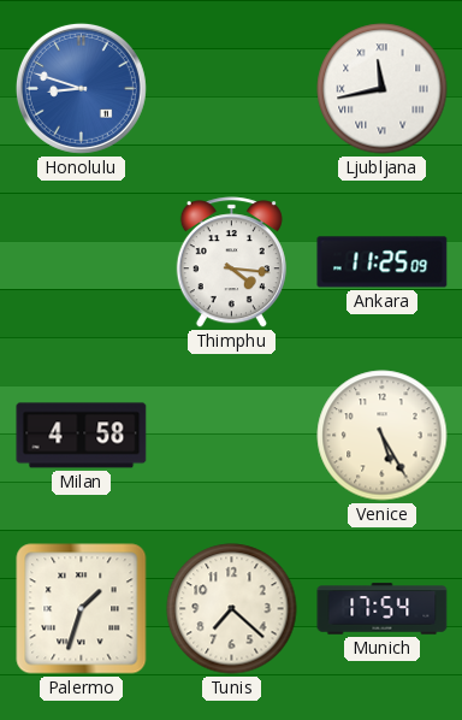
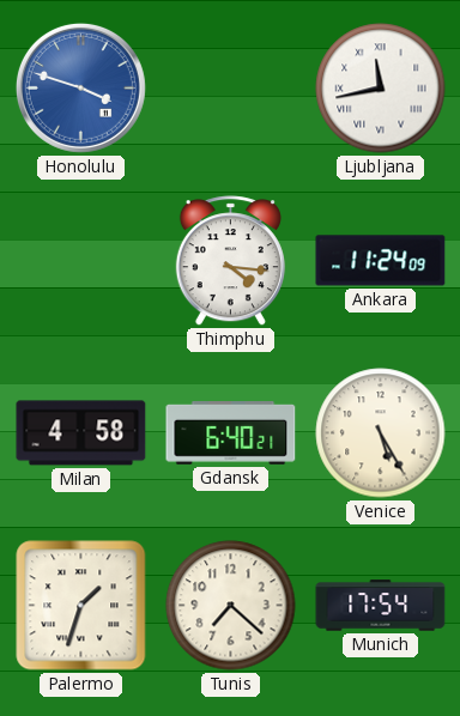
Honolulu: 8:48 -> 3:48
Ankara: 11:25 -> 11:24
Gdansk: none -> 6:40
